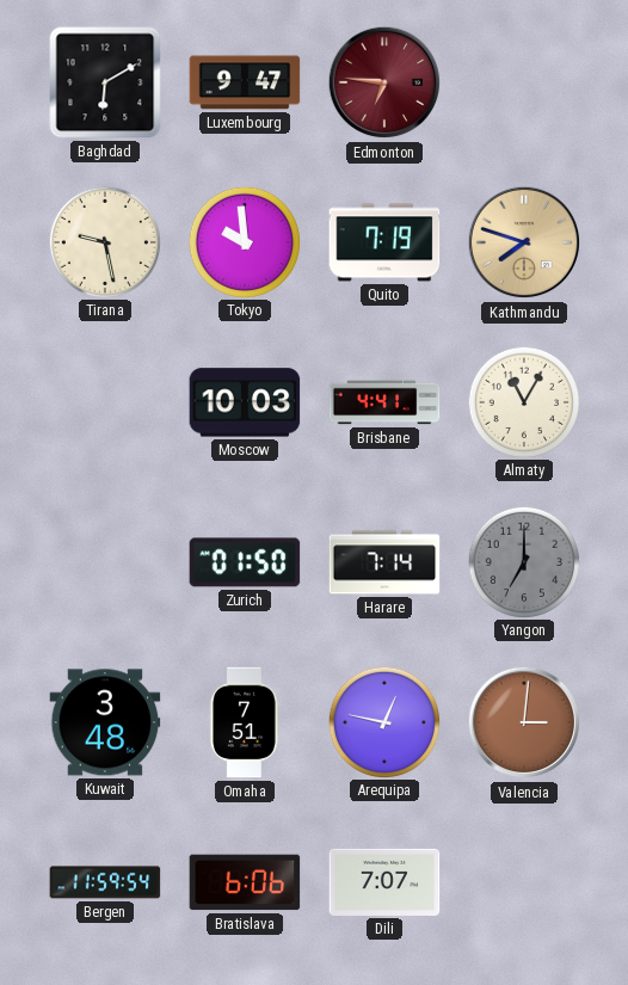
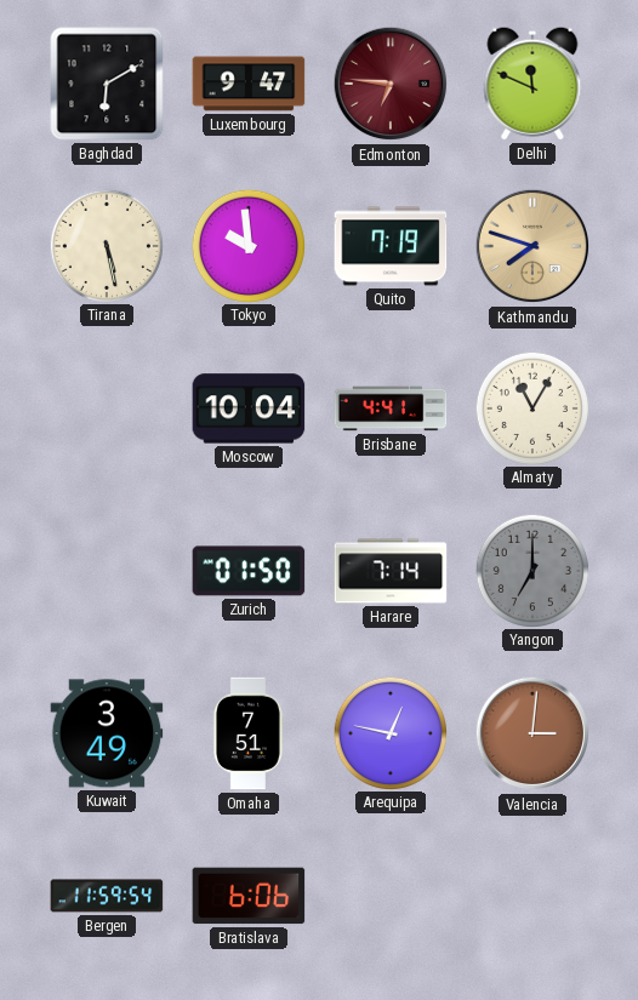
Delhi: none -> 11:49
Tirana: 9:28 -> 5:28
Moscow: 10:03 -> 10:04
Kuwait: 3:48 -> 3:49
Dili: 7:07 -> none
